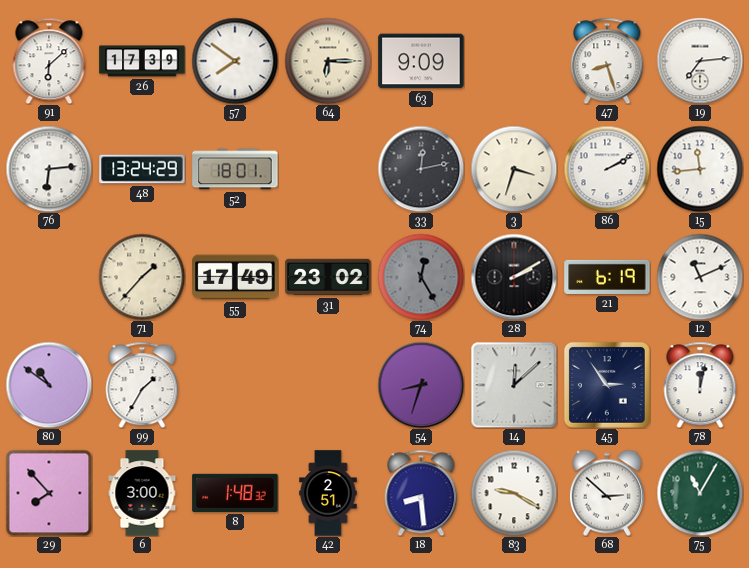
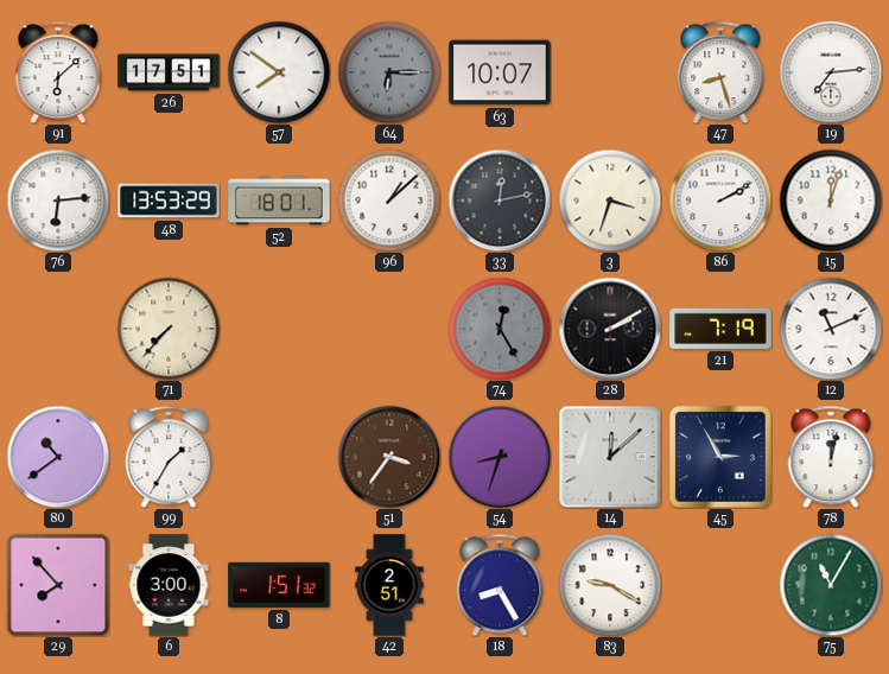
26: 17:39 -> 17:51
64 dial: cream -> grey
63: 9:09 -> 10:07
48: 13:24 -> 13:53
96: none -> 1:08
15: 11:44 -> 12:03
71: 1:37 -> 7:37
55: 17:49 -> none
31: 23:02 -> none
21: 6:19 -> 7:19
80: 10:51 -> 10:39
51: none -> 3:36
45: 2:54 -> 2:55
8: 1:48 -> 1:51
18: 8:29 -> 8:25
68: 2:52 -> none
